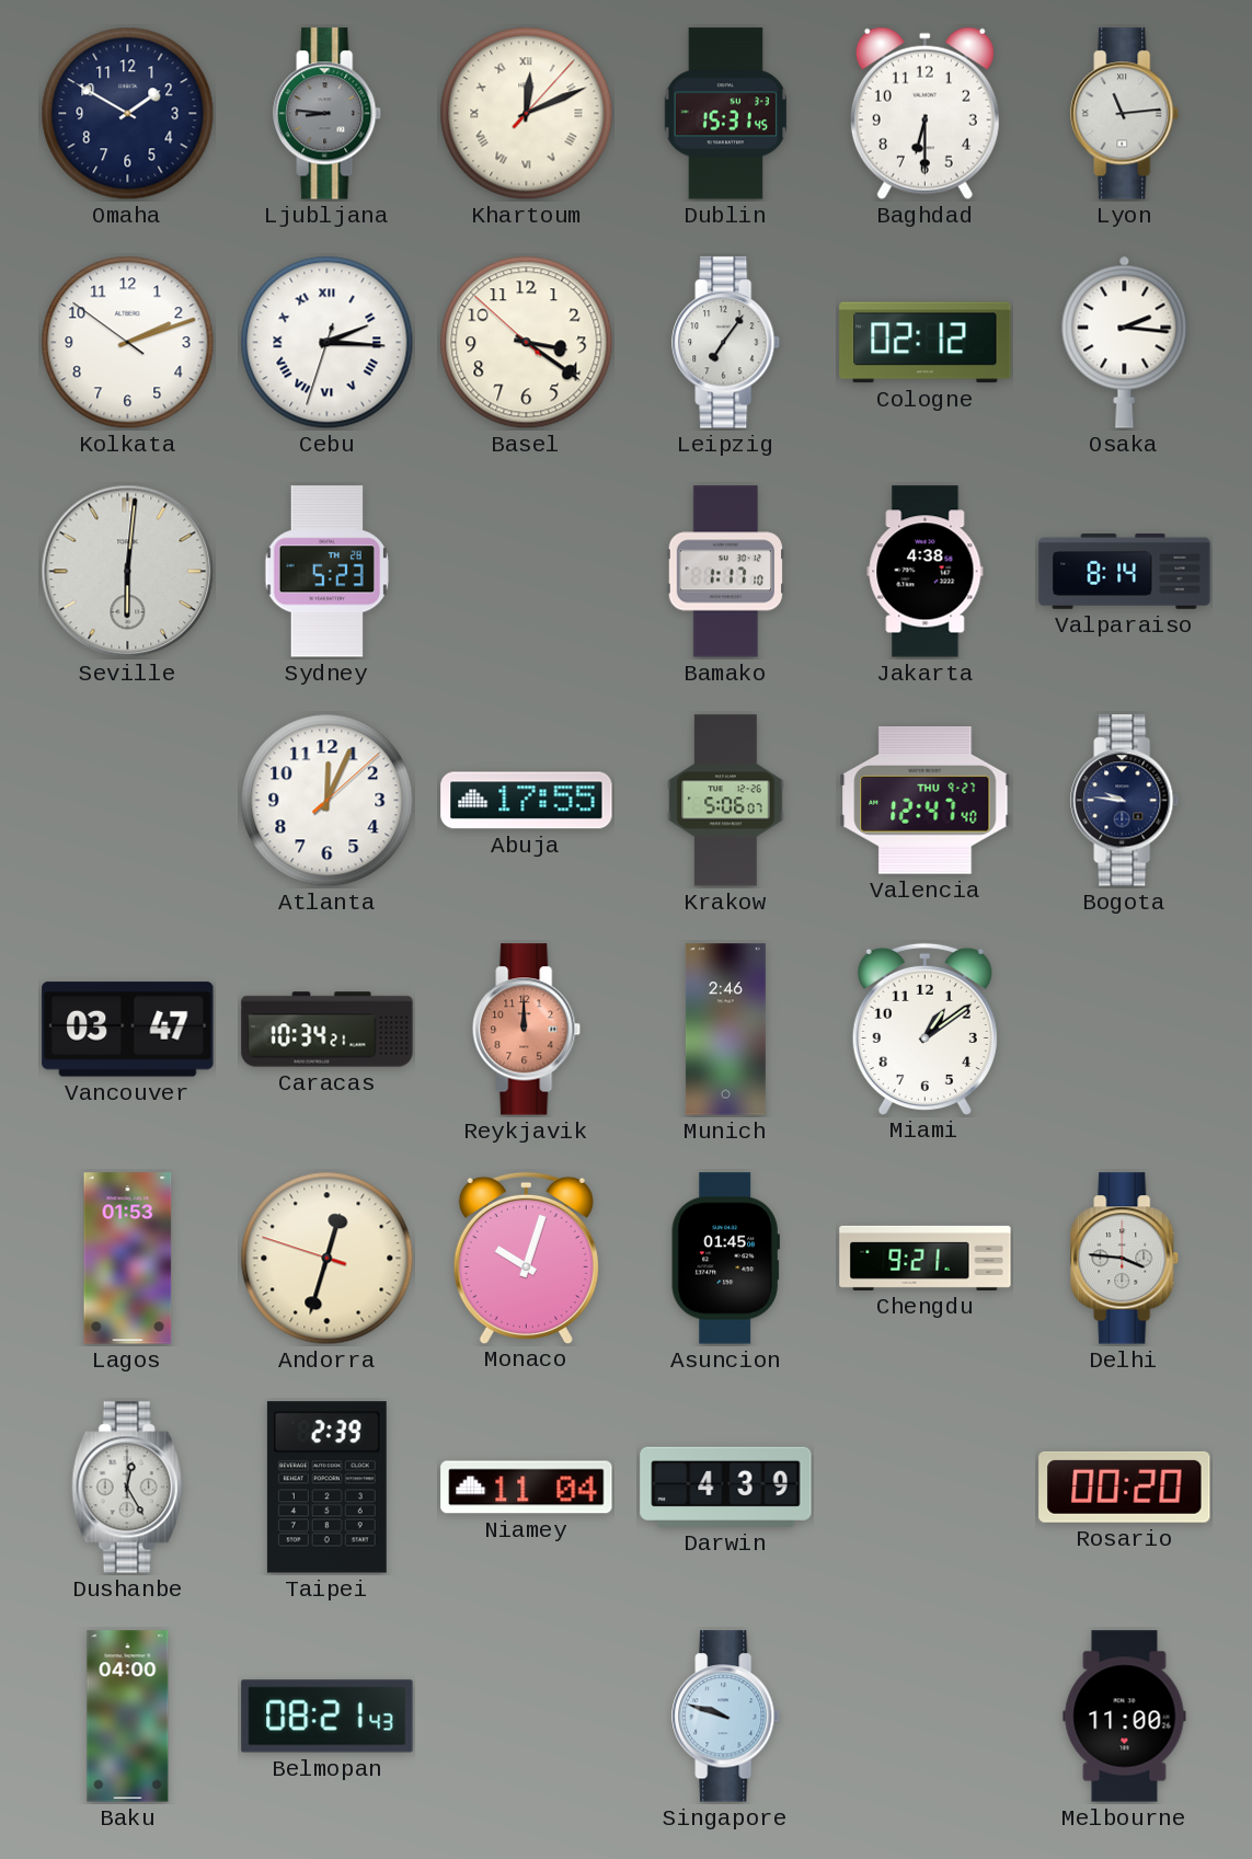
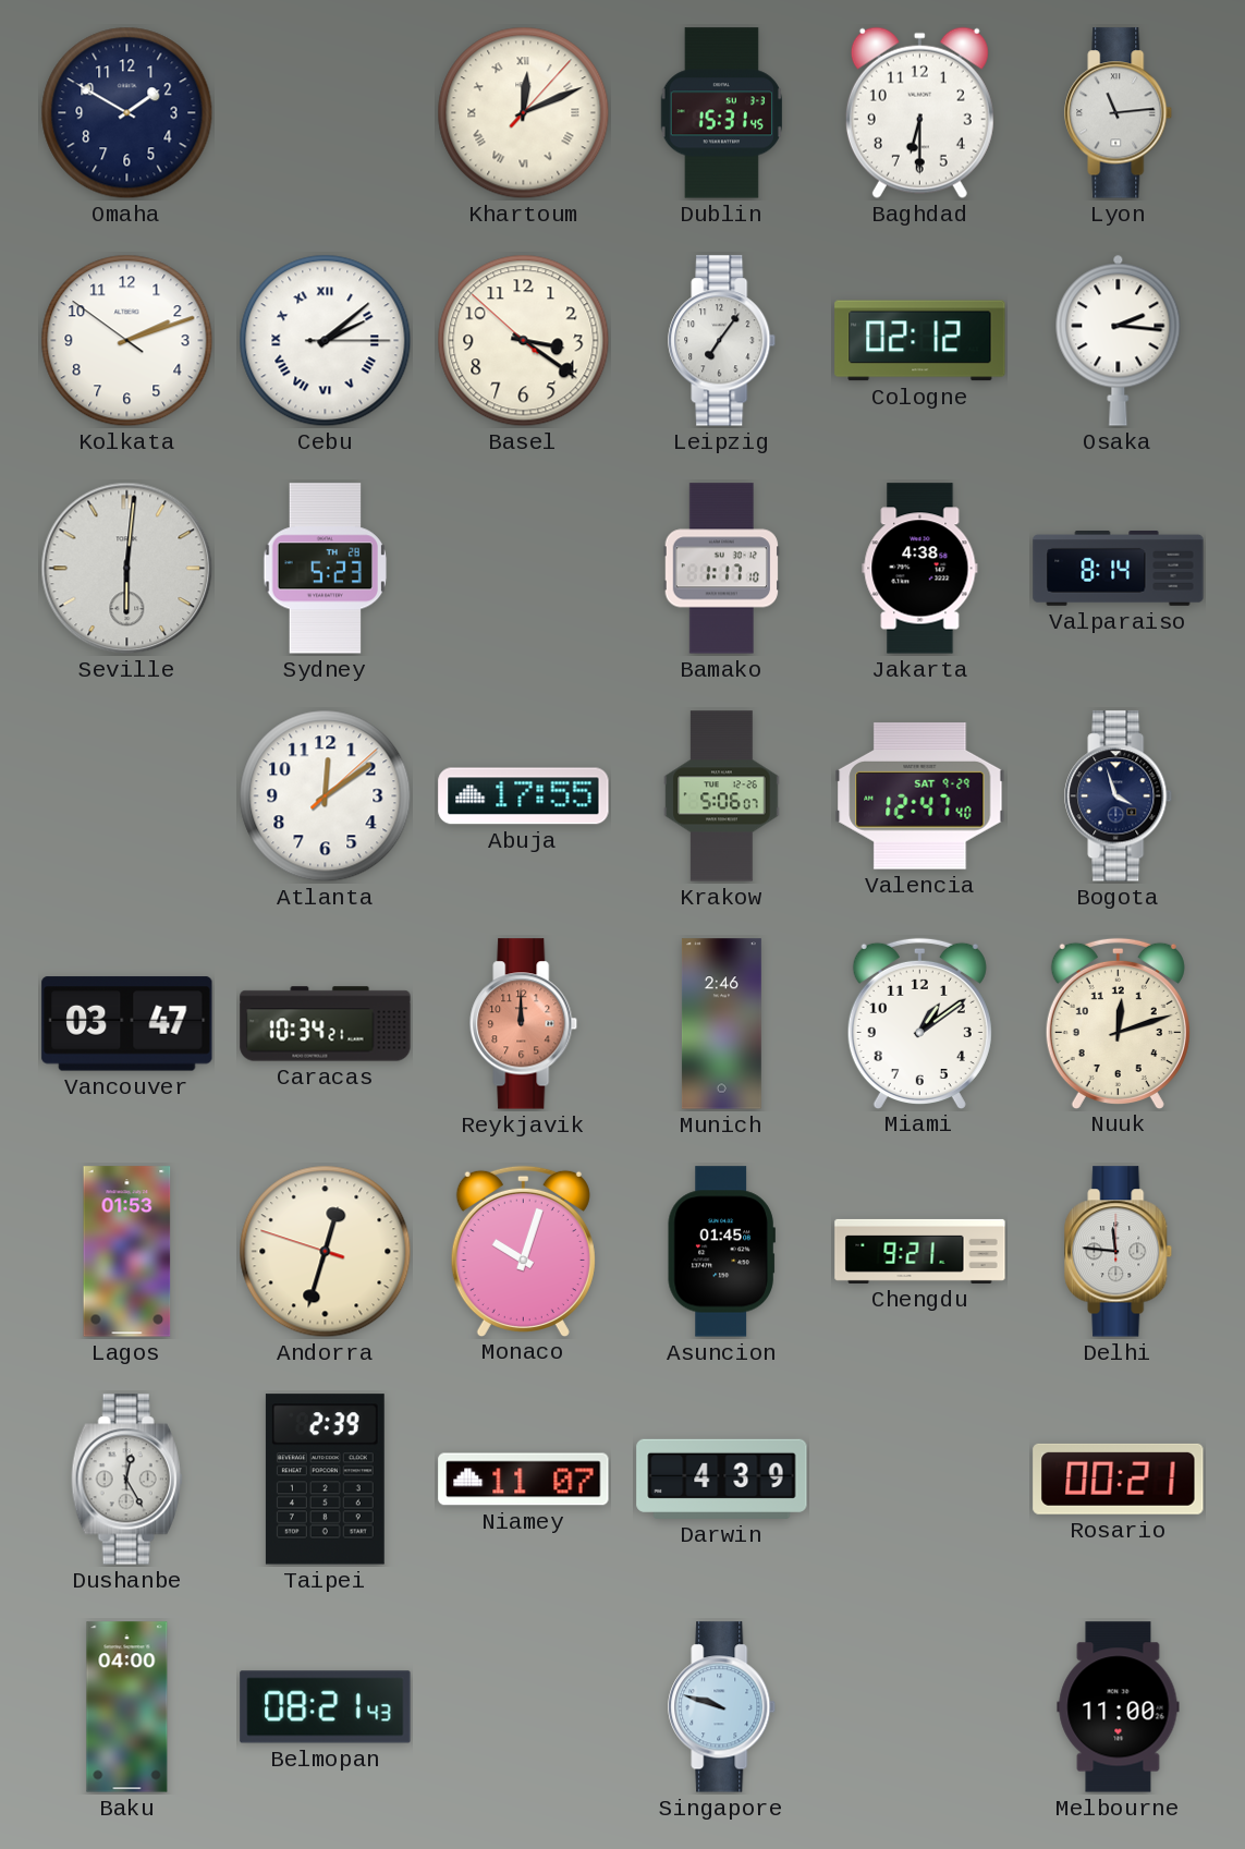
Ljubljana: 8:46 -> none
Cebu: 2:15 -> 2:08
Atlanta: 12:04 -> 12:09
Valencia date: THU 9-27 -> SAT 9-29
Bogota: 9:46 -> 3:57
Nuuk: none -> 12:12
Delhi: 3:46 -> 11:46
Niamey: 11:04 -> 11:07
Rosario: 00:20 -> 00:21
